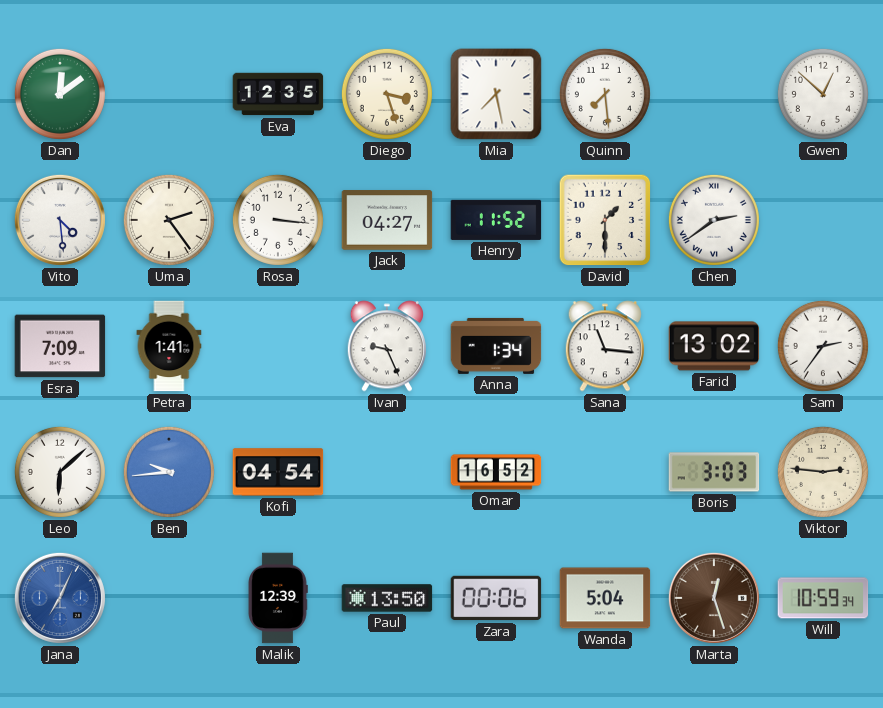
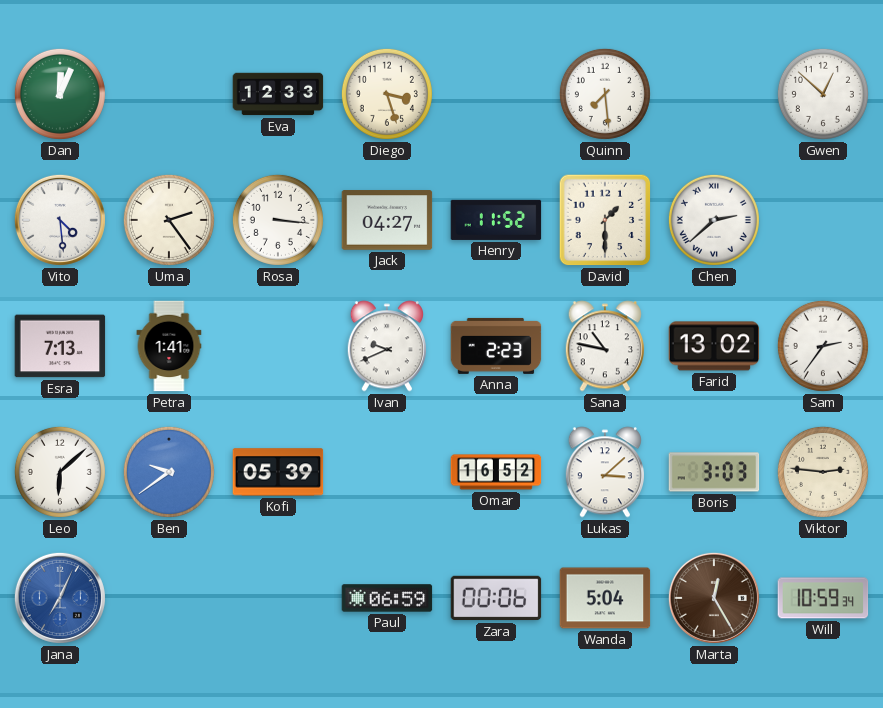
Dan: 12:09 -> 12:04
Eva: 12:35 -> 12:33
Mia: 7:28 -> none
Chen: 2:39 -> 2:38
Esra: 7:09 -> 7:13
Ivan: 9:26 -> 9:41
Anna: 1:34 -> 2:23
Sana: 11:16 -> 10:47
Ben: 9:44 -> 9:39
Kofi: 04:54 -> 05:39
Lukas: none -> 3:08
Malik: 12:39 -> none
Paul: 13:50 -> 06:59
Marta: 12:27 -> 12:25
